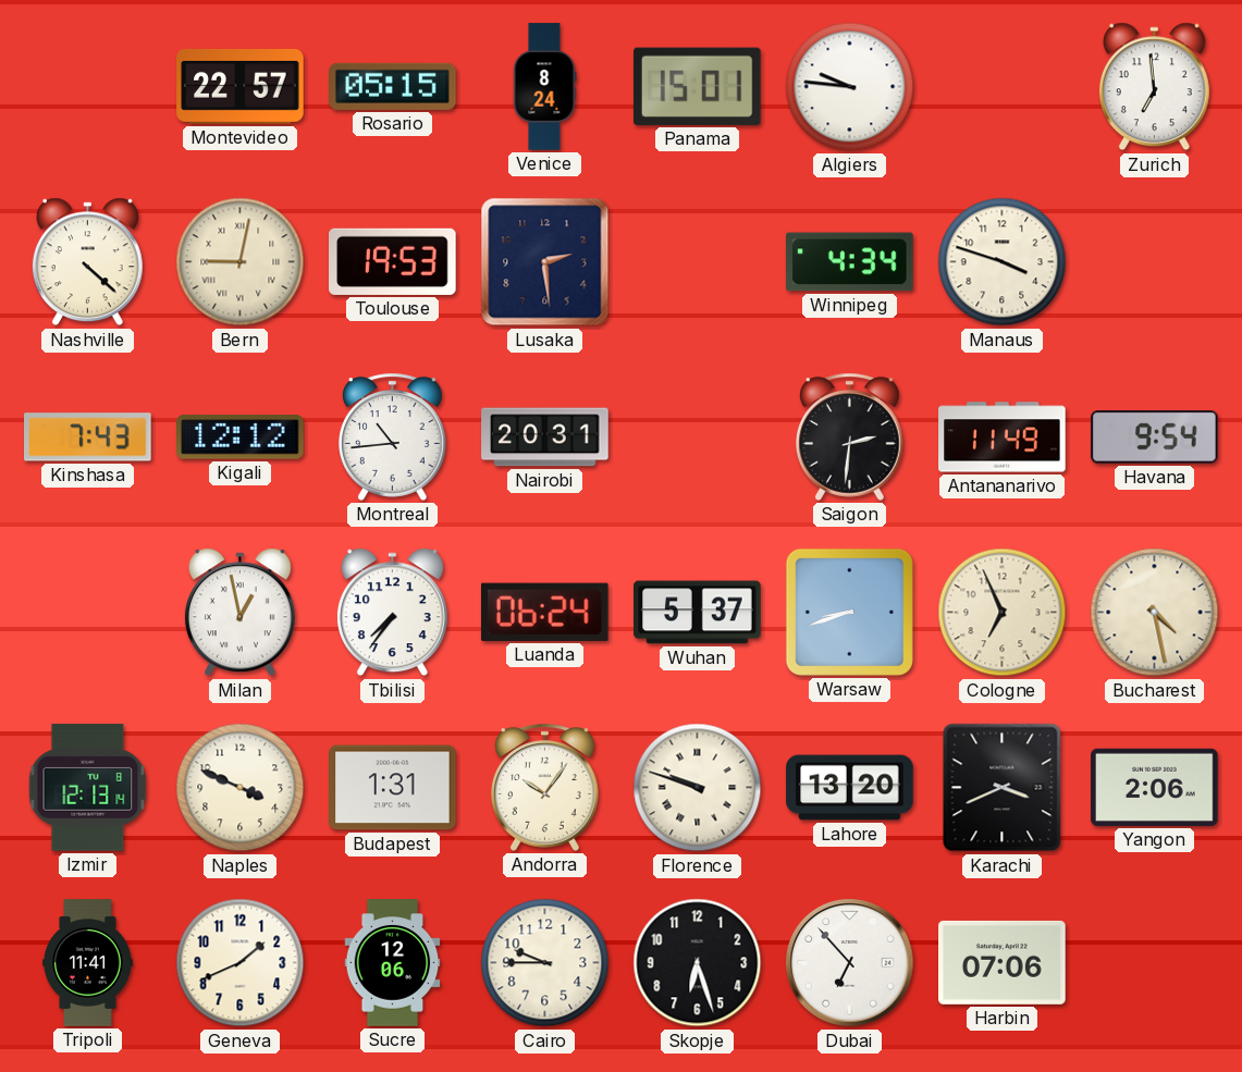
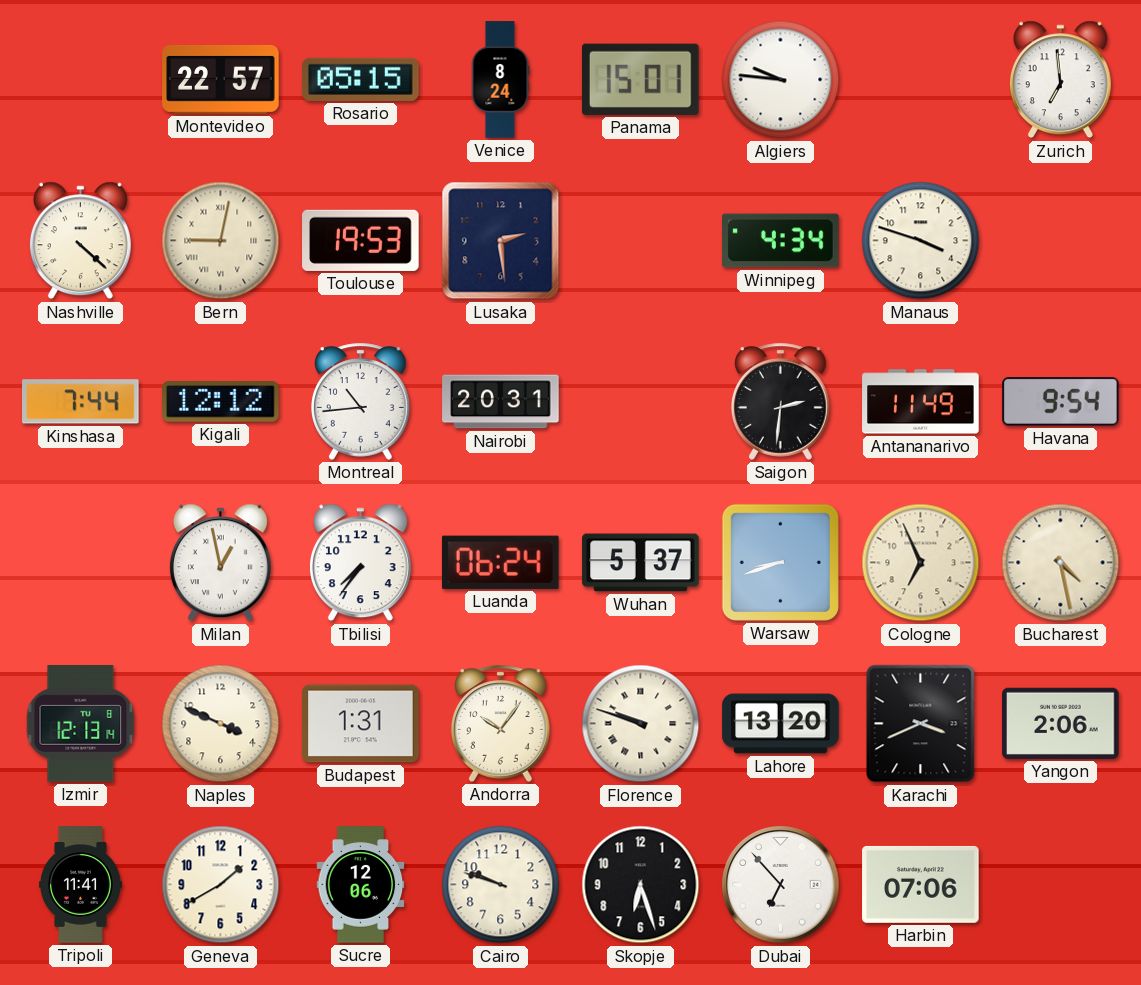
Kinshasa: 7:43 -> 7:44
Geneva: 1:41 -> 1:40
Cairo: 9:45 -> 9:48
